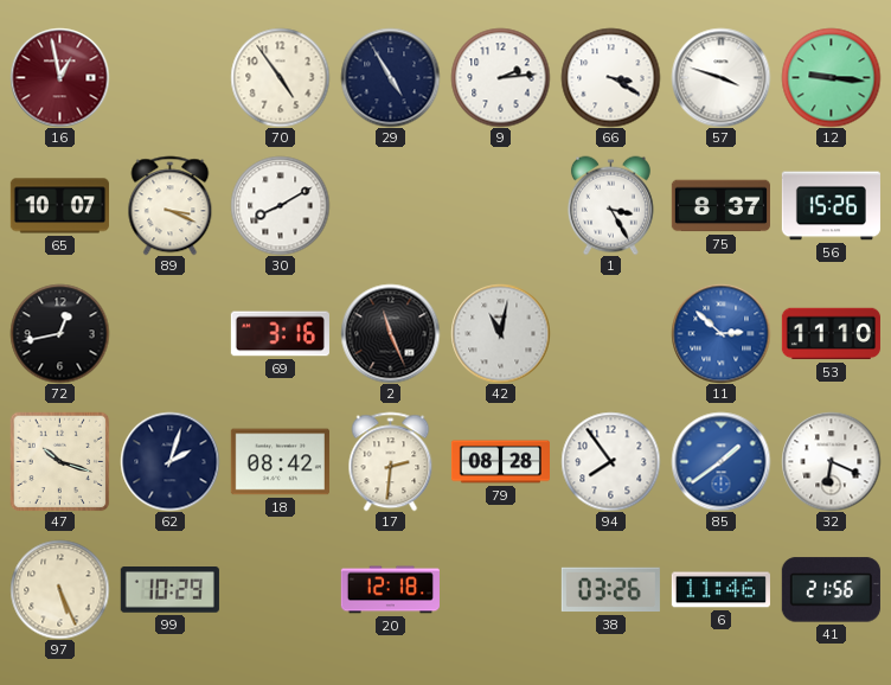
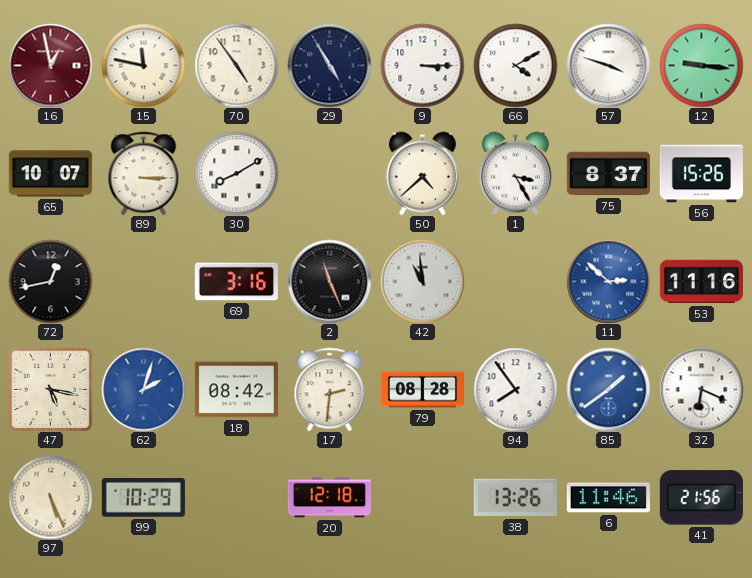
15: none -> 11:47
9: 2:14 -> 3:15
66: 3:20 -> 4:10
89: 3:19 -> 3:15
50: none -> 4:38
42: 11:02 -> 10:59
53: 11:10 -> 11:16
47: 10:18 -> 5:17
62 dial: navy -> blue
38: 03:26 -> 13:26
